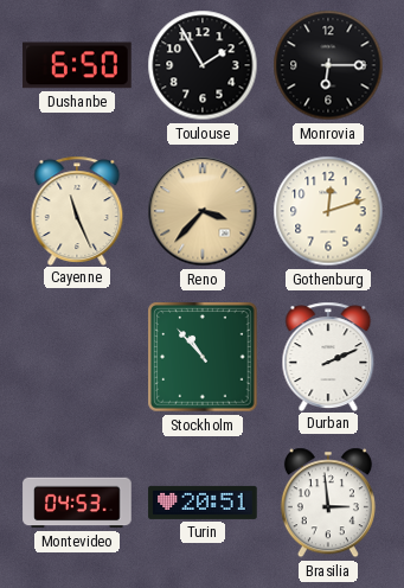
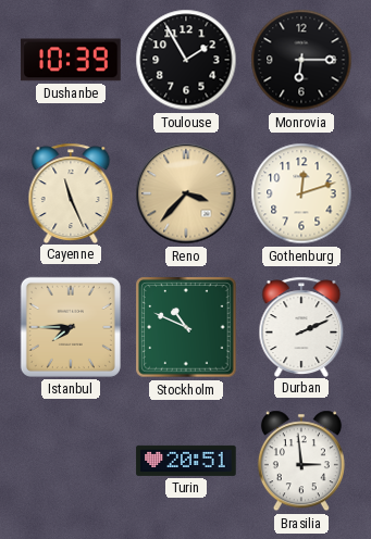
Dushanbe: 6:50 -> 10:39
Istanbul: none -> 7:45
Stockholm: 10:53 -> 10:49
Montevideo: 04:53 -> none
